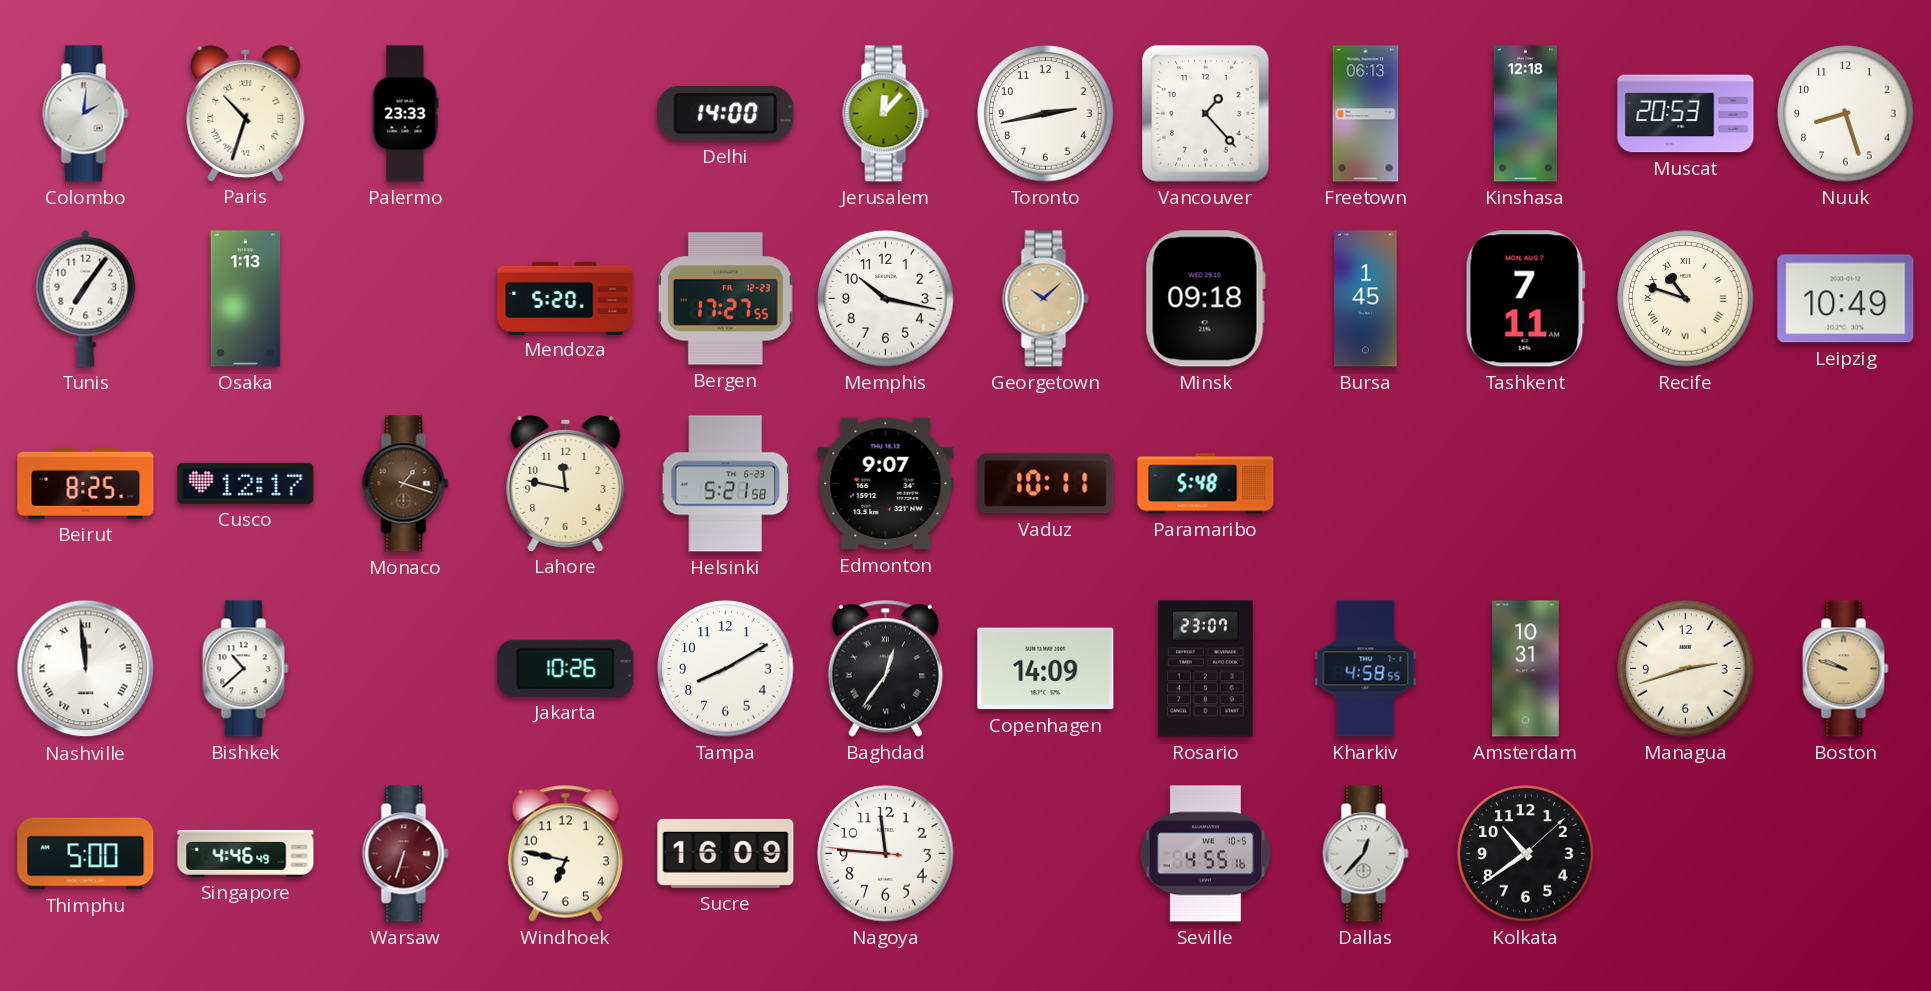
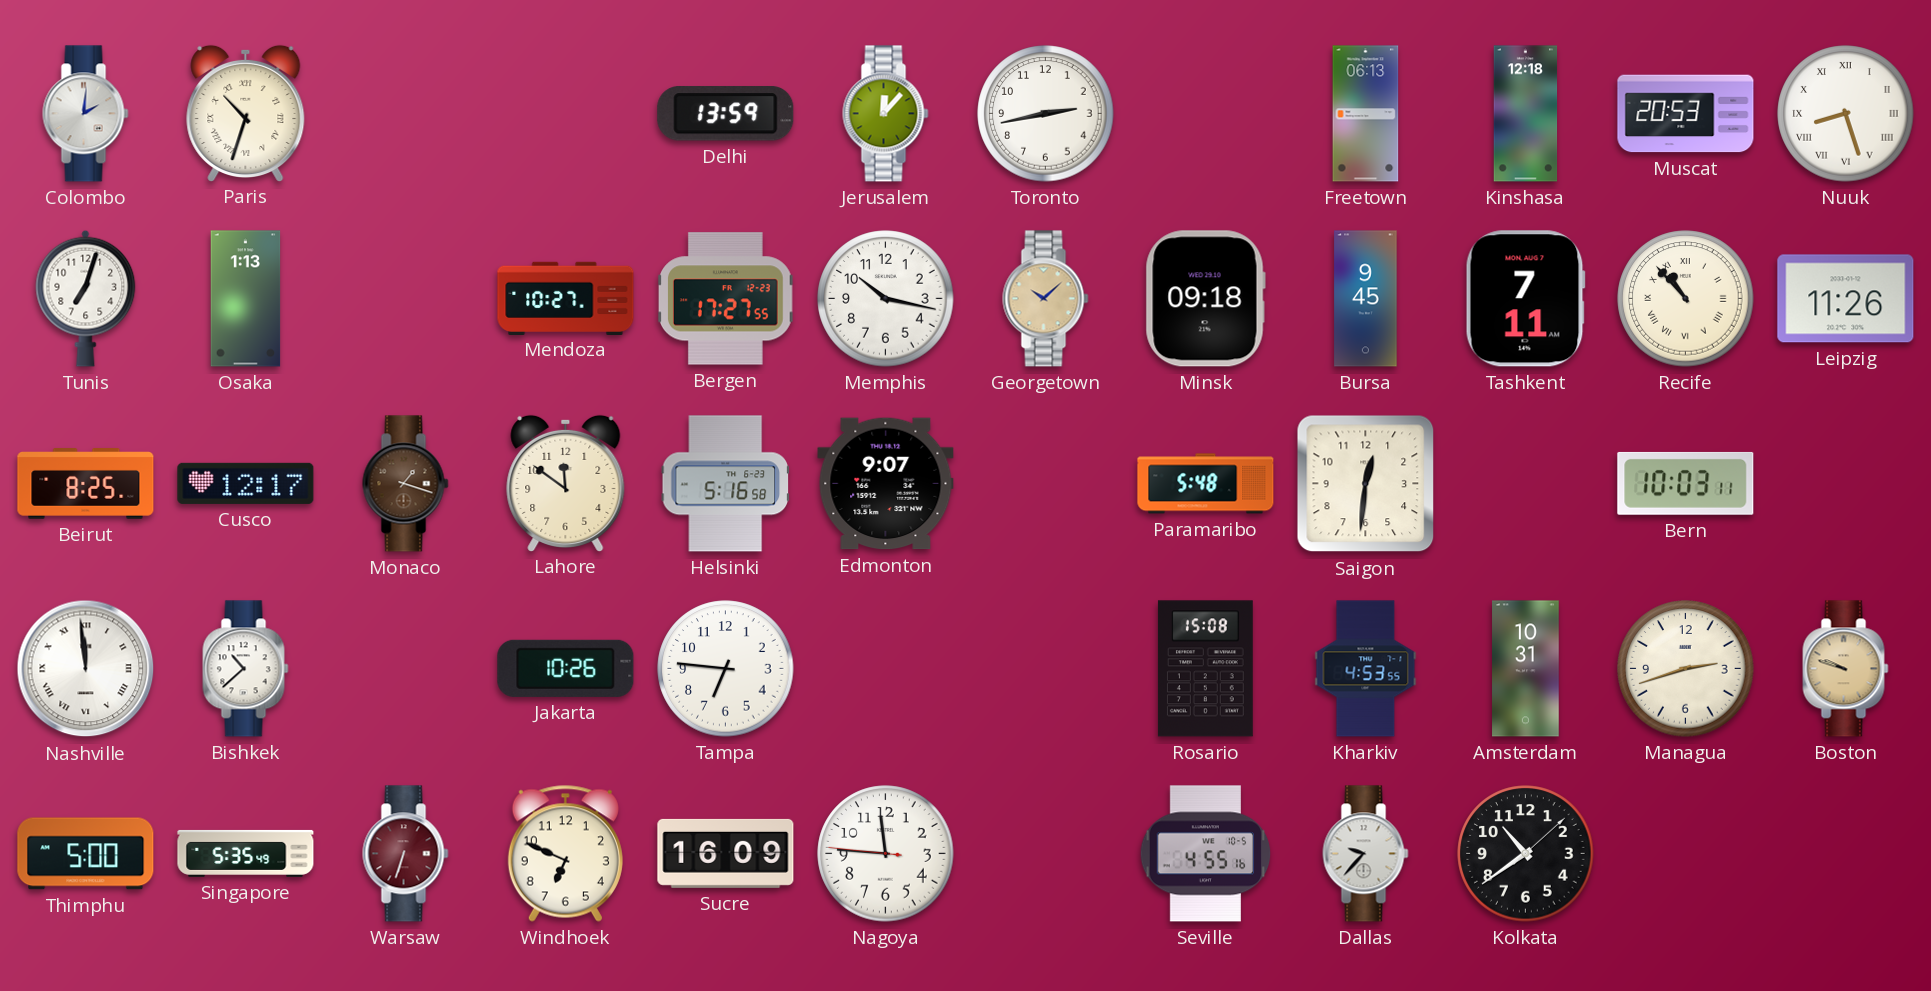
Palermo: 23:33 -> none
Delhi: 14:00 -> 13:59
Vancouver: 1:23 -> none
Nuuk numerals: Arabic -> Roman
Tunis: 7:06 -> 7:03
Mendoza: 5:20 -> 10:27
Bursa: 1:45 -> 9:45
Recife: 10:48 -> 10:53
Leipzig: 10:49 -> 11:26
Lahore: 11:47 -> 11:51
Helsinki: 5:21 -> 5:16
Vaduz: 10:11 -> none
Saigon: none -> 12:31
Bern: none -> 10:03
Tampa: 8:10 -> 6:46
Baghdad: 12:36 -> none
Copenhagen: 14:09 -> none
Rosario: 23:07 -> 15:08
Kharkiv: 4:58 -> 4:53
Singapore: 4:46 -> 5:35
Windhoek: 6:47 -> 6:49
Dallas: 12:37 -> 9:37
